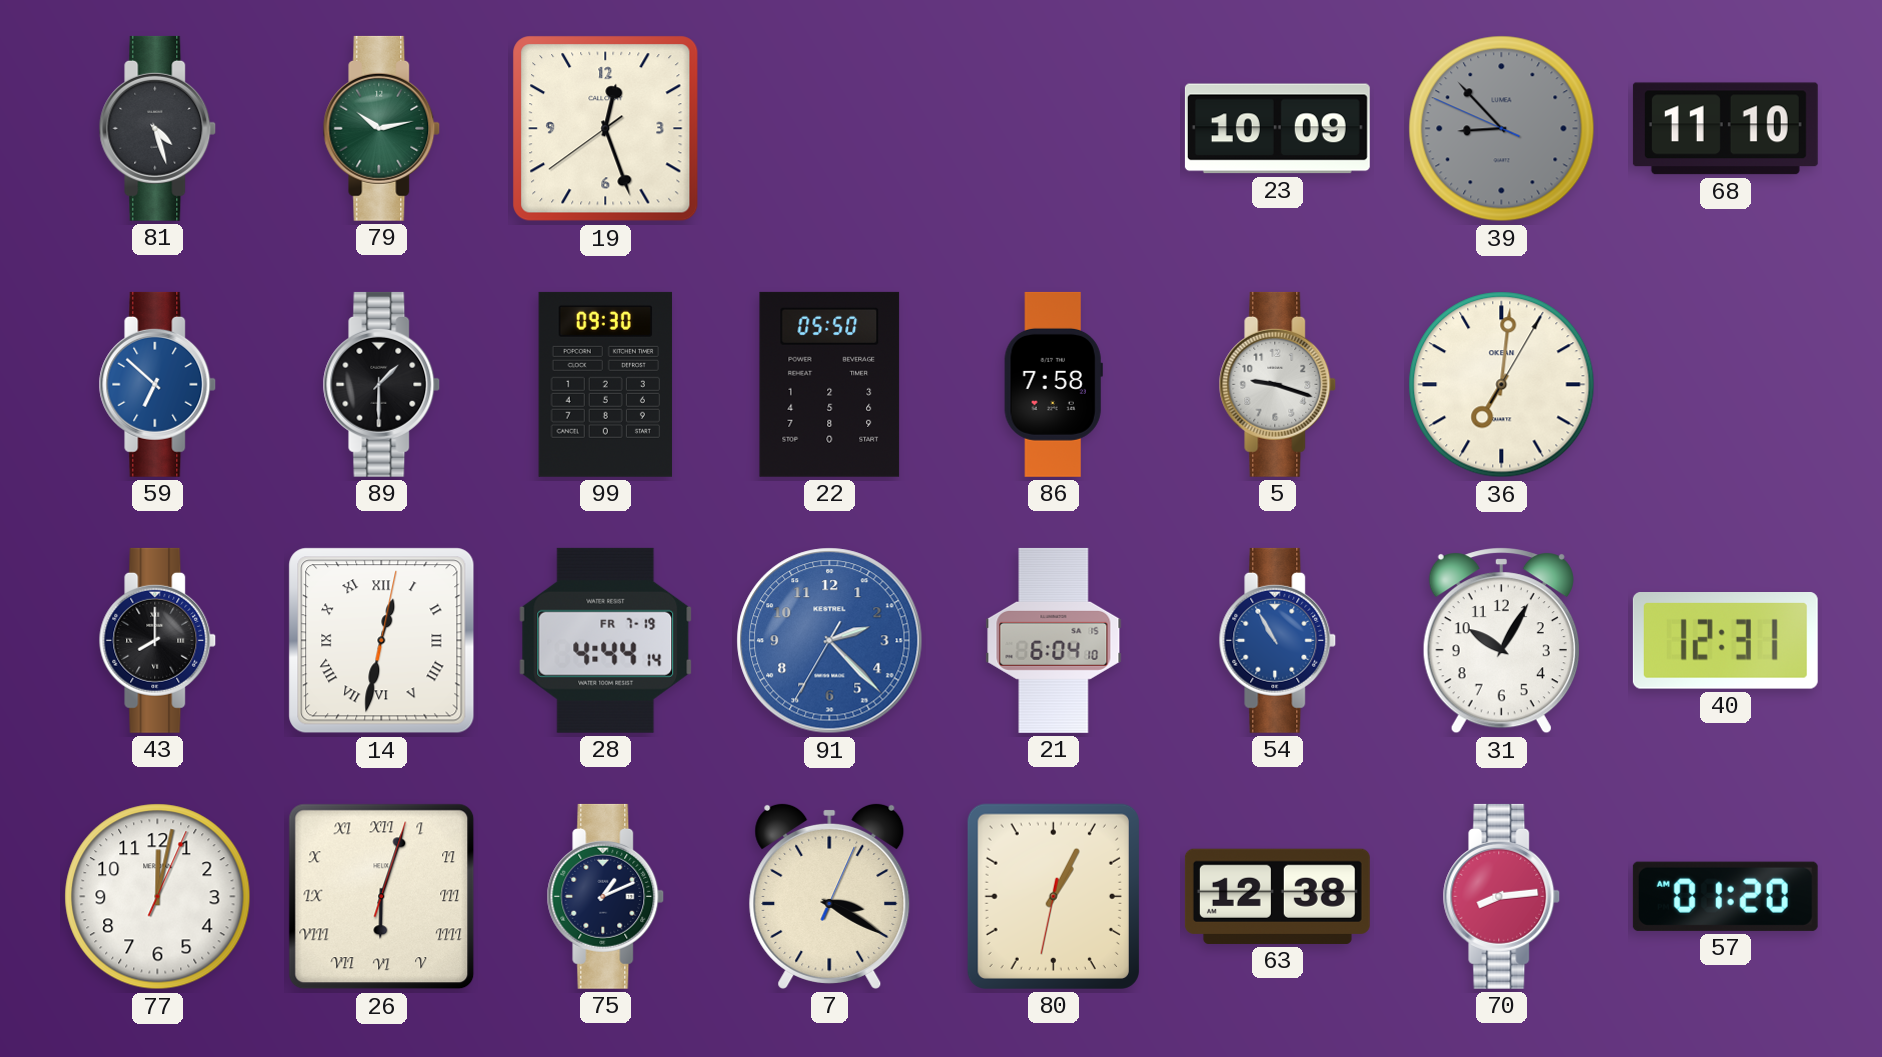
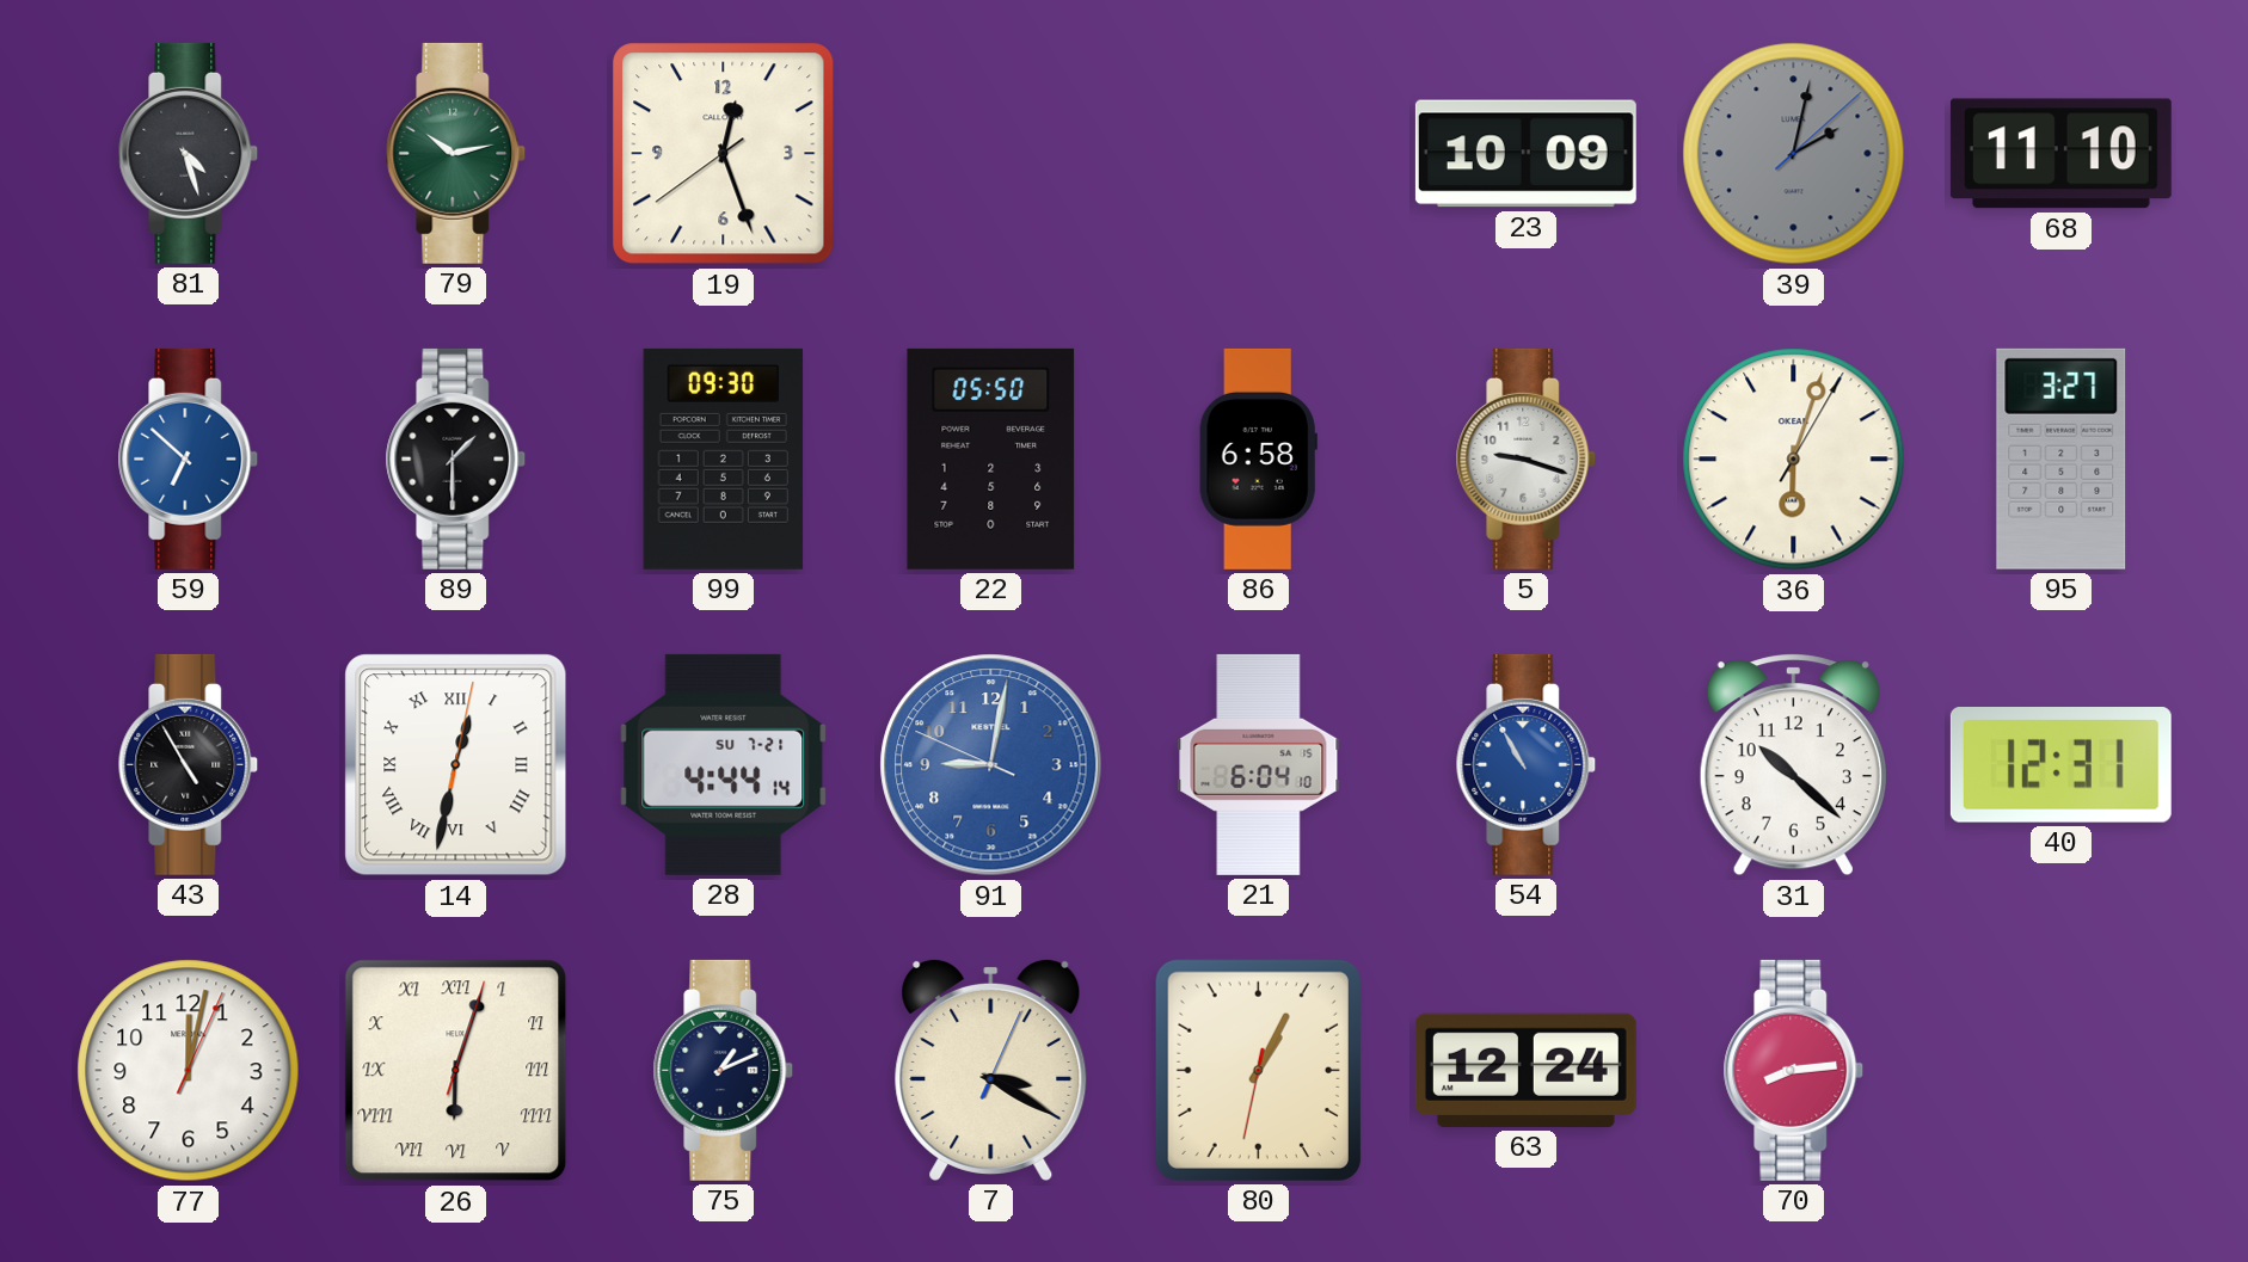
39: 8:52 -> 2:02
86: 7:58 -> 6:58
36: 7:01 -> 6:03
95: none -> 3:27
43: 8:00 -> 4:55
28 date: FR 7-19 -> SU 7-21
91: 2:22 -> 9:01
31: 10:05 -> 10:22
63: 12:38 -> 12:24
57: 01:20 -> none
